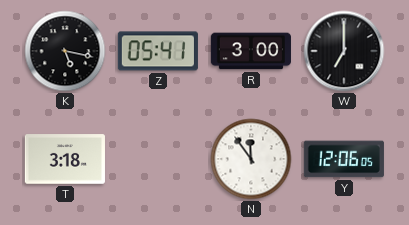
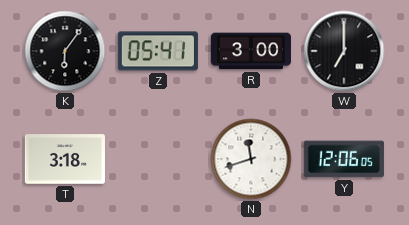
K: 5:17 -> 6:06
N: 11:54 -> 11:42
